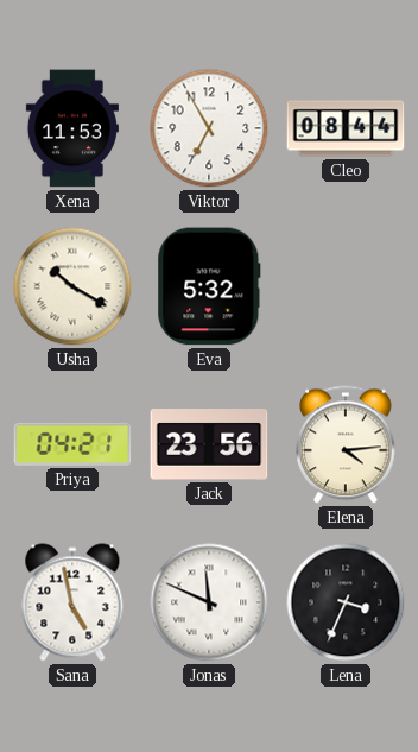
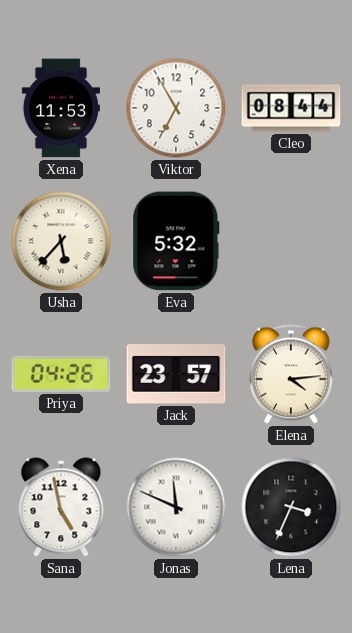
Usha: 10:20 -> 5:37
Priya: 04:21 -> 04:26
Jack: 23:56 -> 23:57
